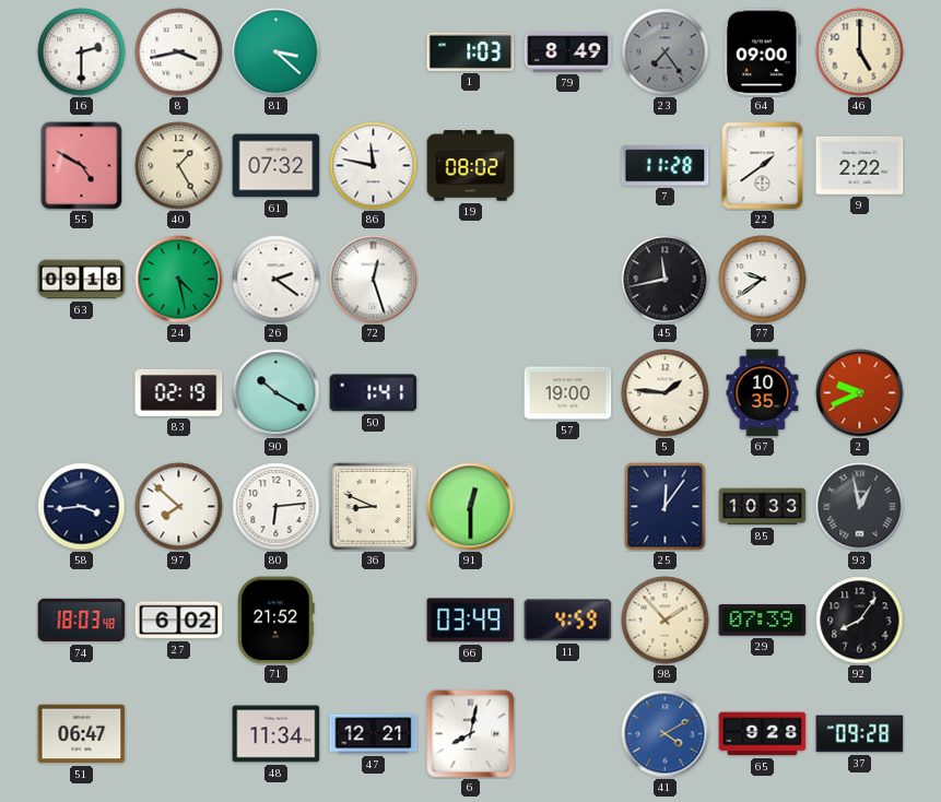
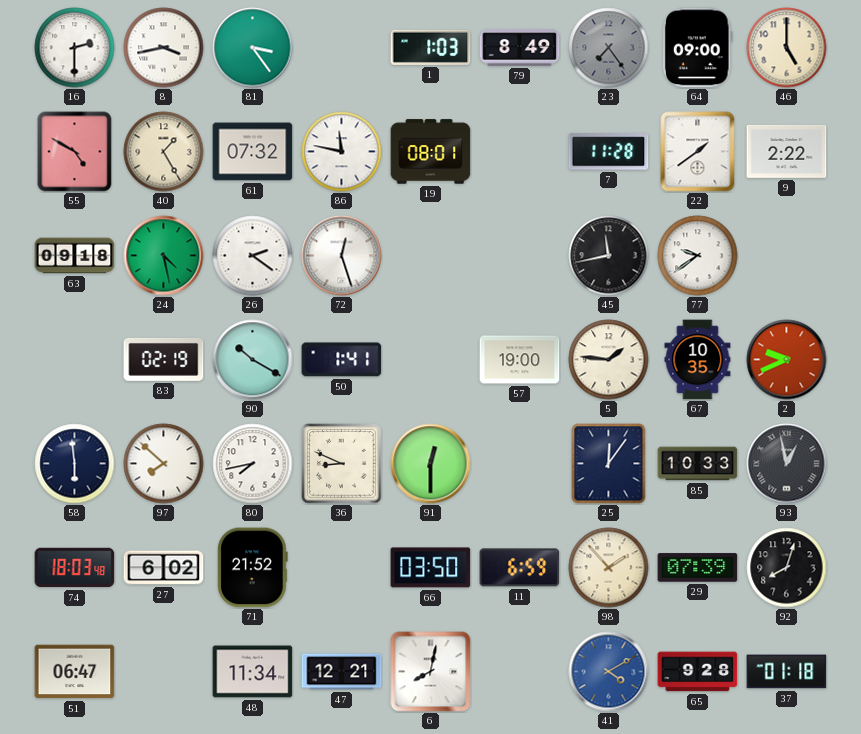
81: 3:22 -> 3:24
19: 08:02 -> 08:01
58: 3:44 -> 5:59
80: 6:14 -> 7:43
66: 03:49 -> 03:50
11: 4:59 -> 6:59
92: 8:06 -> 8:03
37: 09:28 -> 01:18
